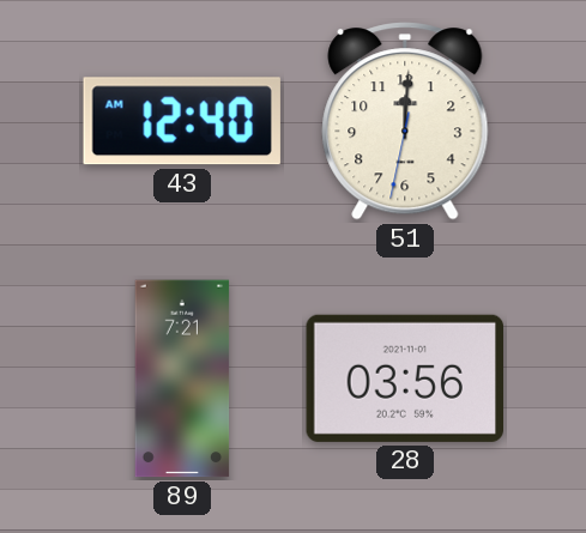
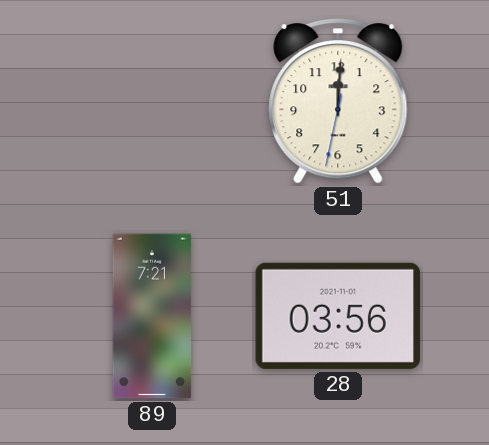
43: 12:40 -> none
